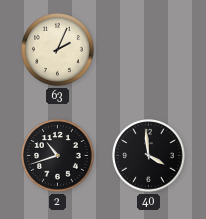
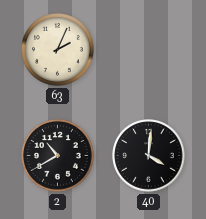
2: 10:42 -> 10:40
40: 3:59 -> 4:01
